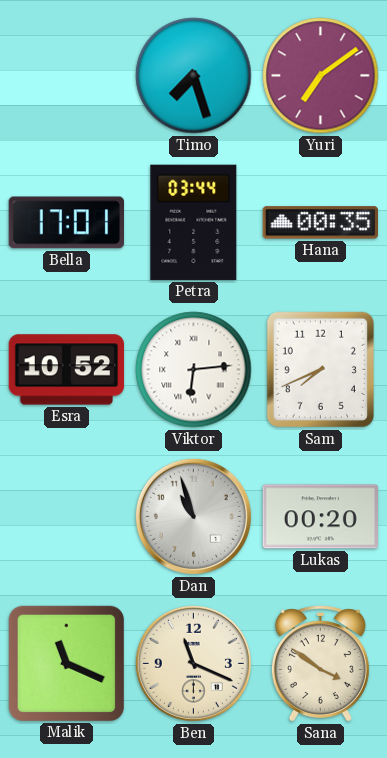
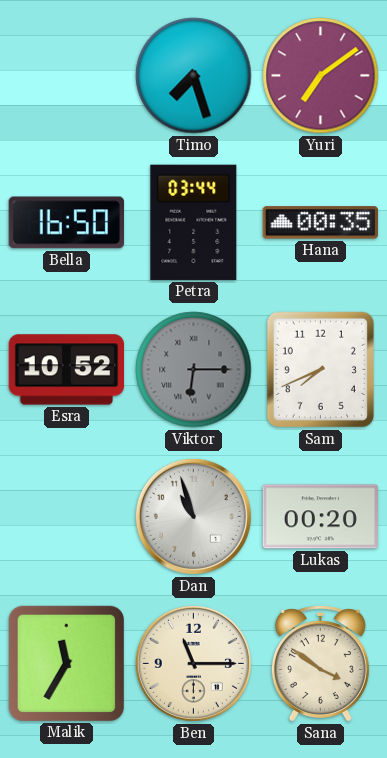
Bella: 17:01 -> 16:50
Viktor: 6:14 -> 6:15
Viktor dial: white -> grey
Malik: 11:19 -> 11:35
Ben: 11:19 -> 11:15
